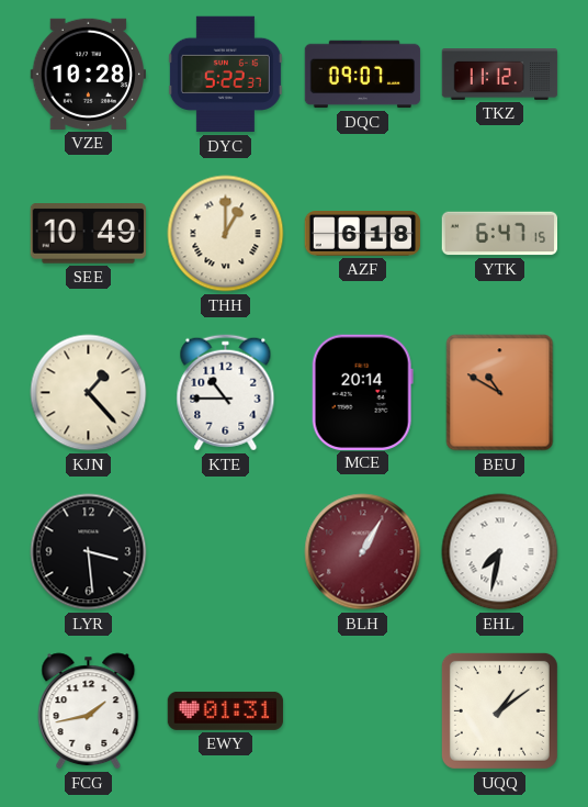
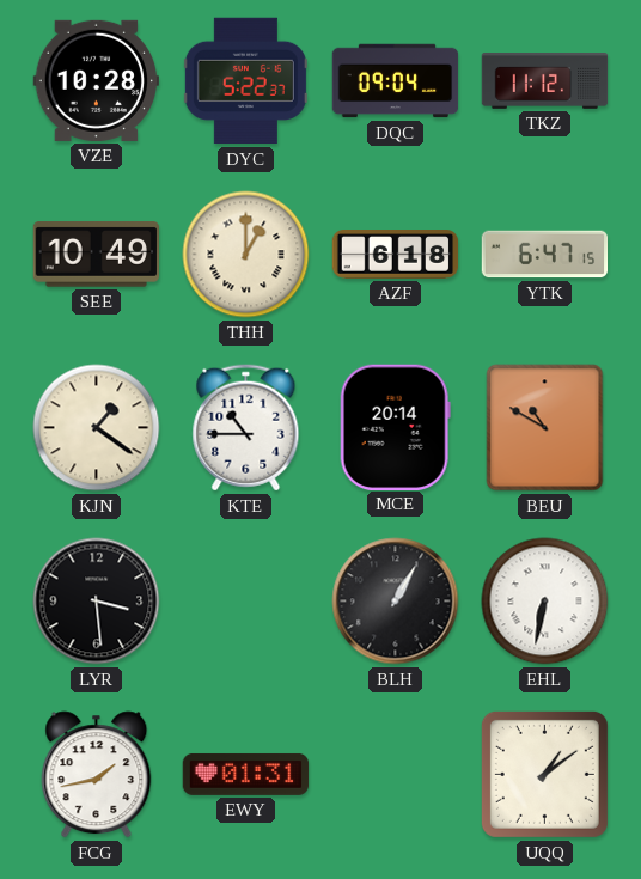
DQC: 09:07 -> 09:04
KJN: 1:23 -> 1:21
BLH dial: burgundy -> black
EHL: 7:32 -> 6:32
